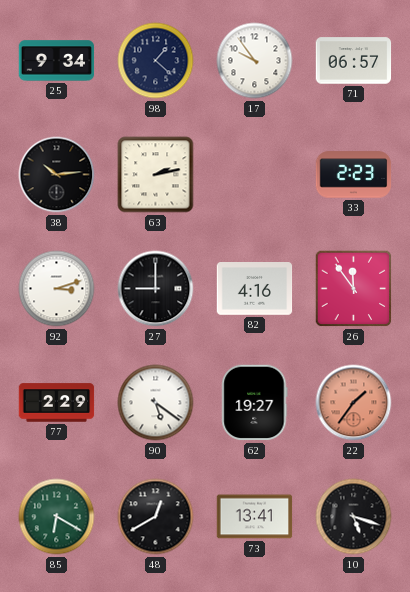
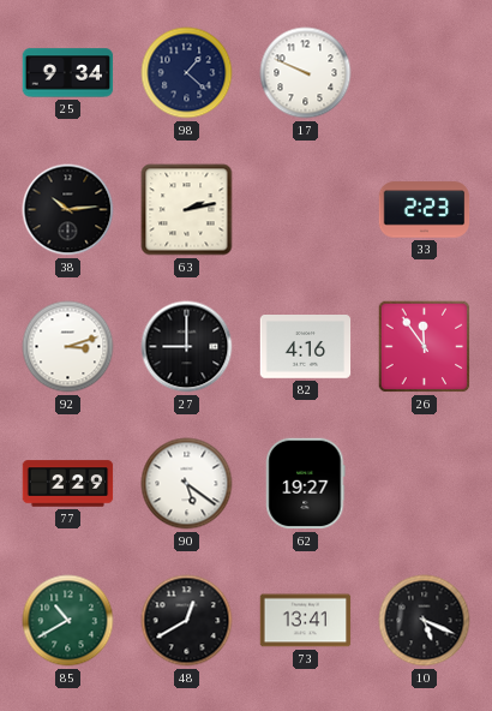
17: 9:54 -> 9:49
71: 06:57 -> none
22: 1:36 -> none
85: 6:20 -> 10:40
10: 5:18 -> 5:19
